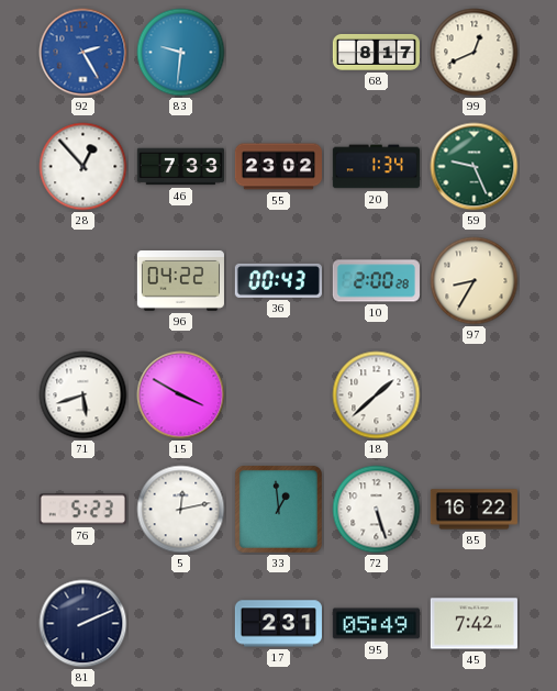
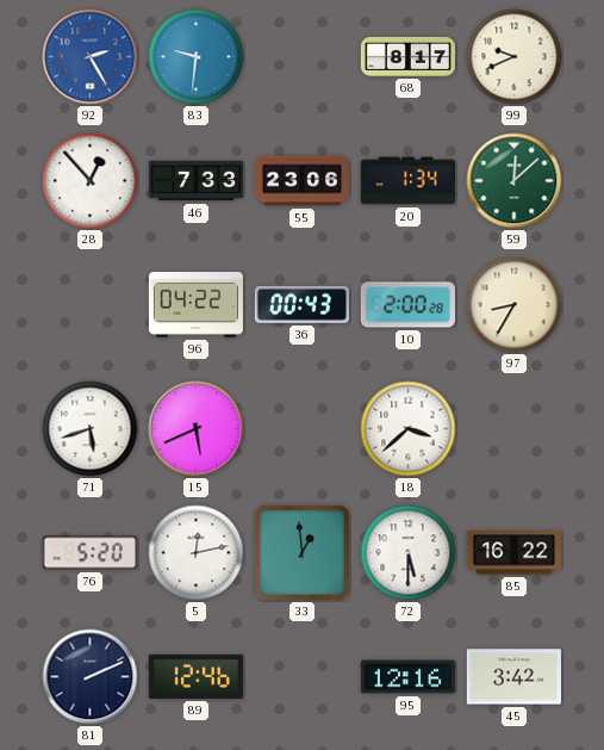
99: 12:41 -> 9:41
55: 23:02 -> 23:06
59: 9:26 -> 12:08
15: 3:50 -> 5:41
18: 1:38 -> 3:38
76: 5:23 -> 5:20
72: 5:27 -> 5:30
89: none -> 12:46
17: 2:31 -> none
95: 05:49 -> 12:16
45: 7:42 -> 3:42
